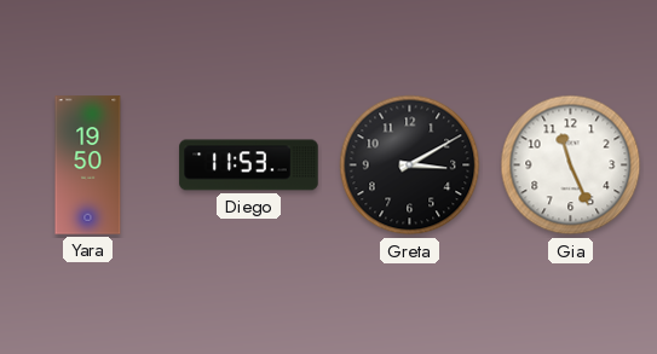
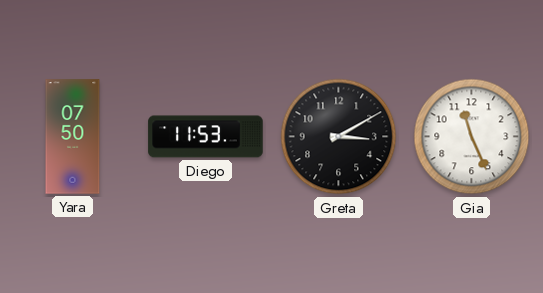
Yara: 19:50 -> 07:50
